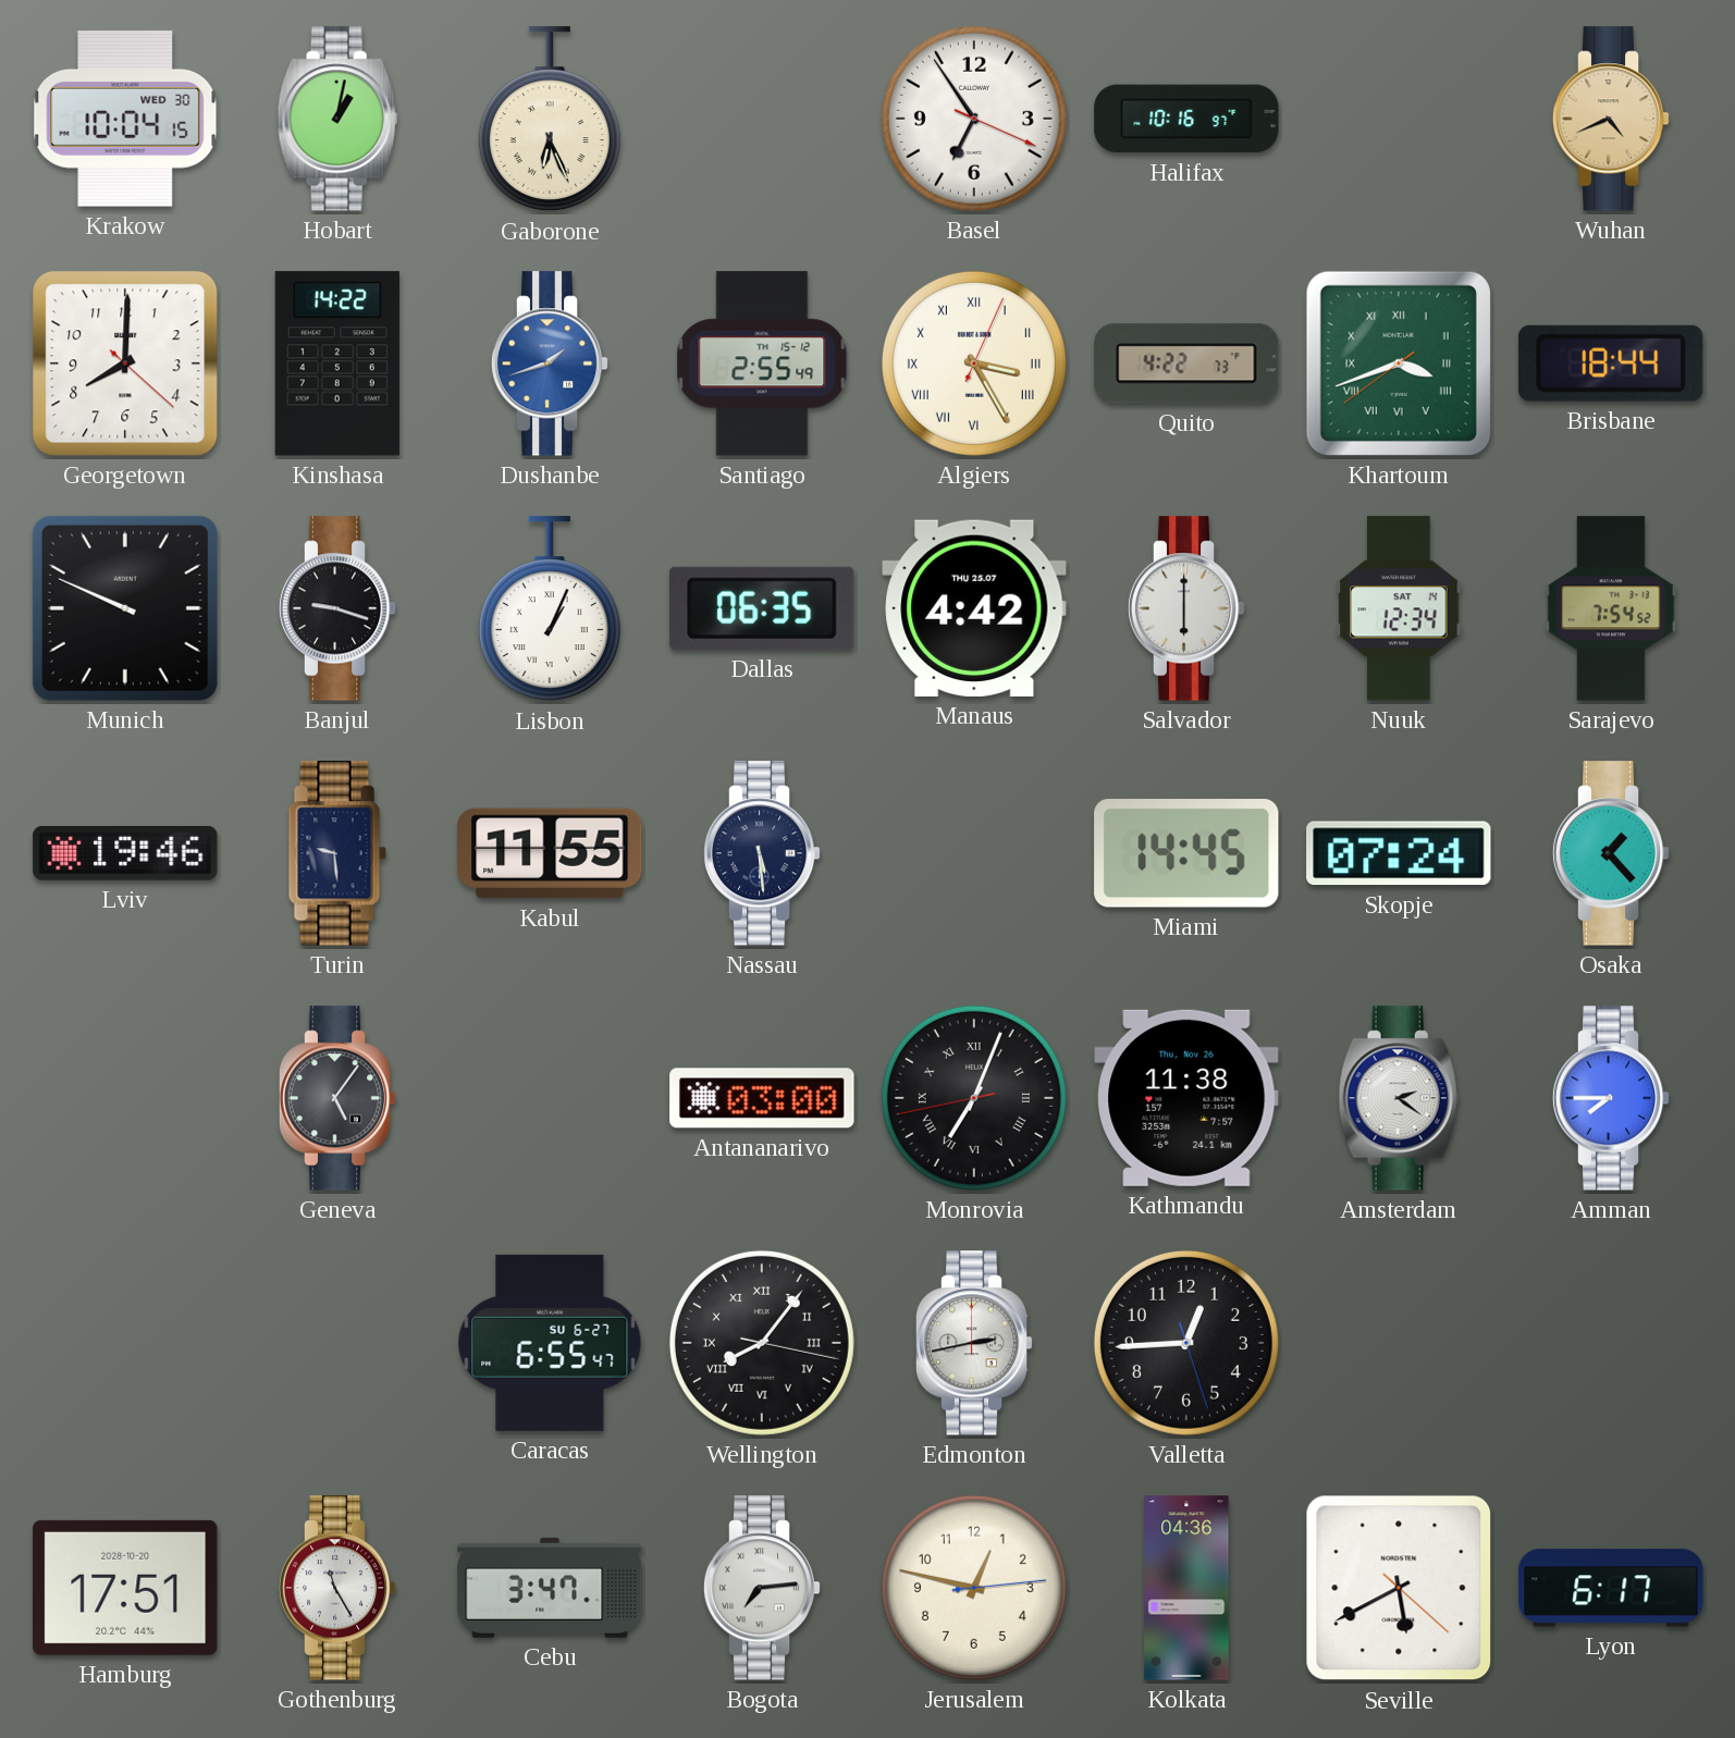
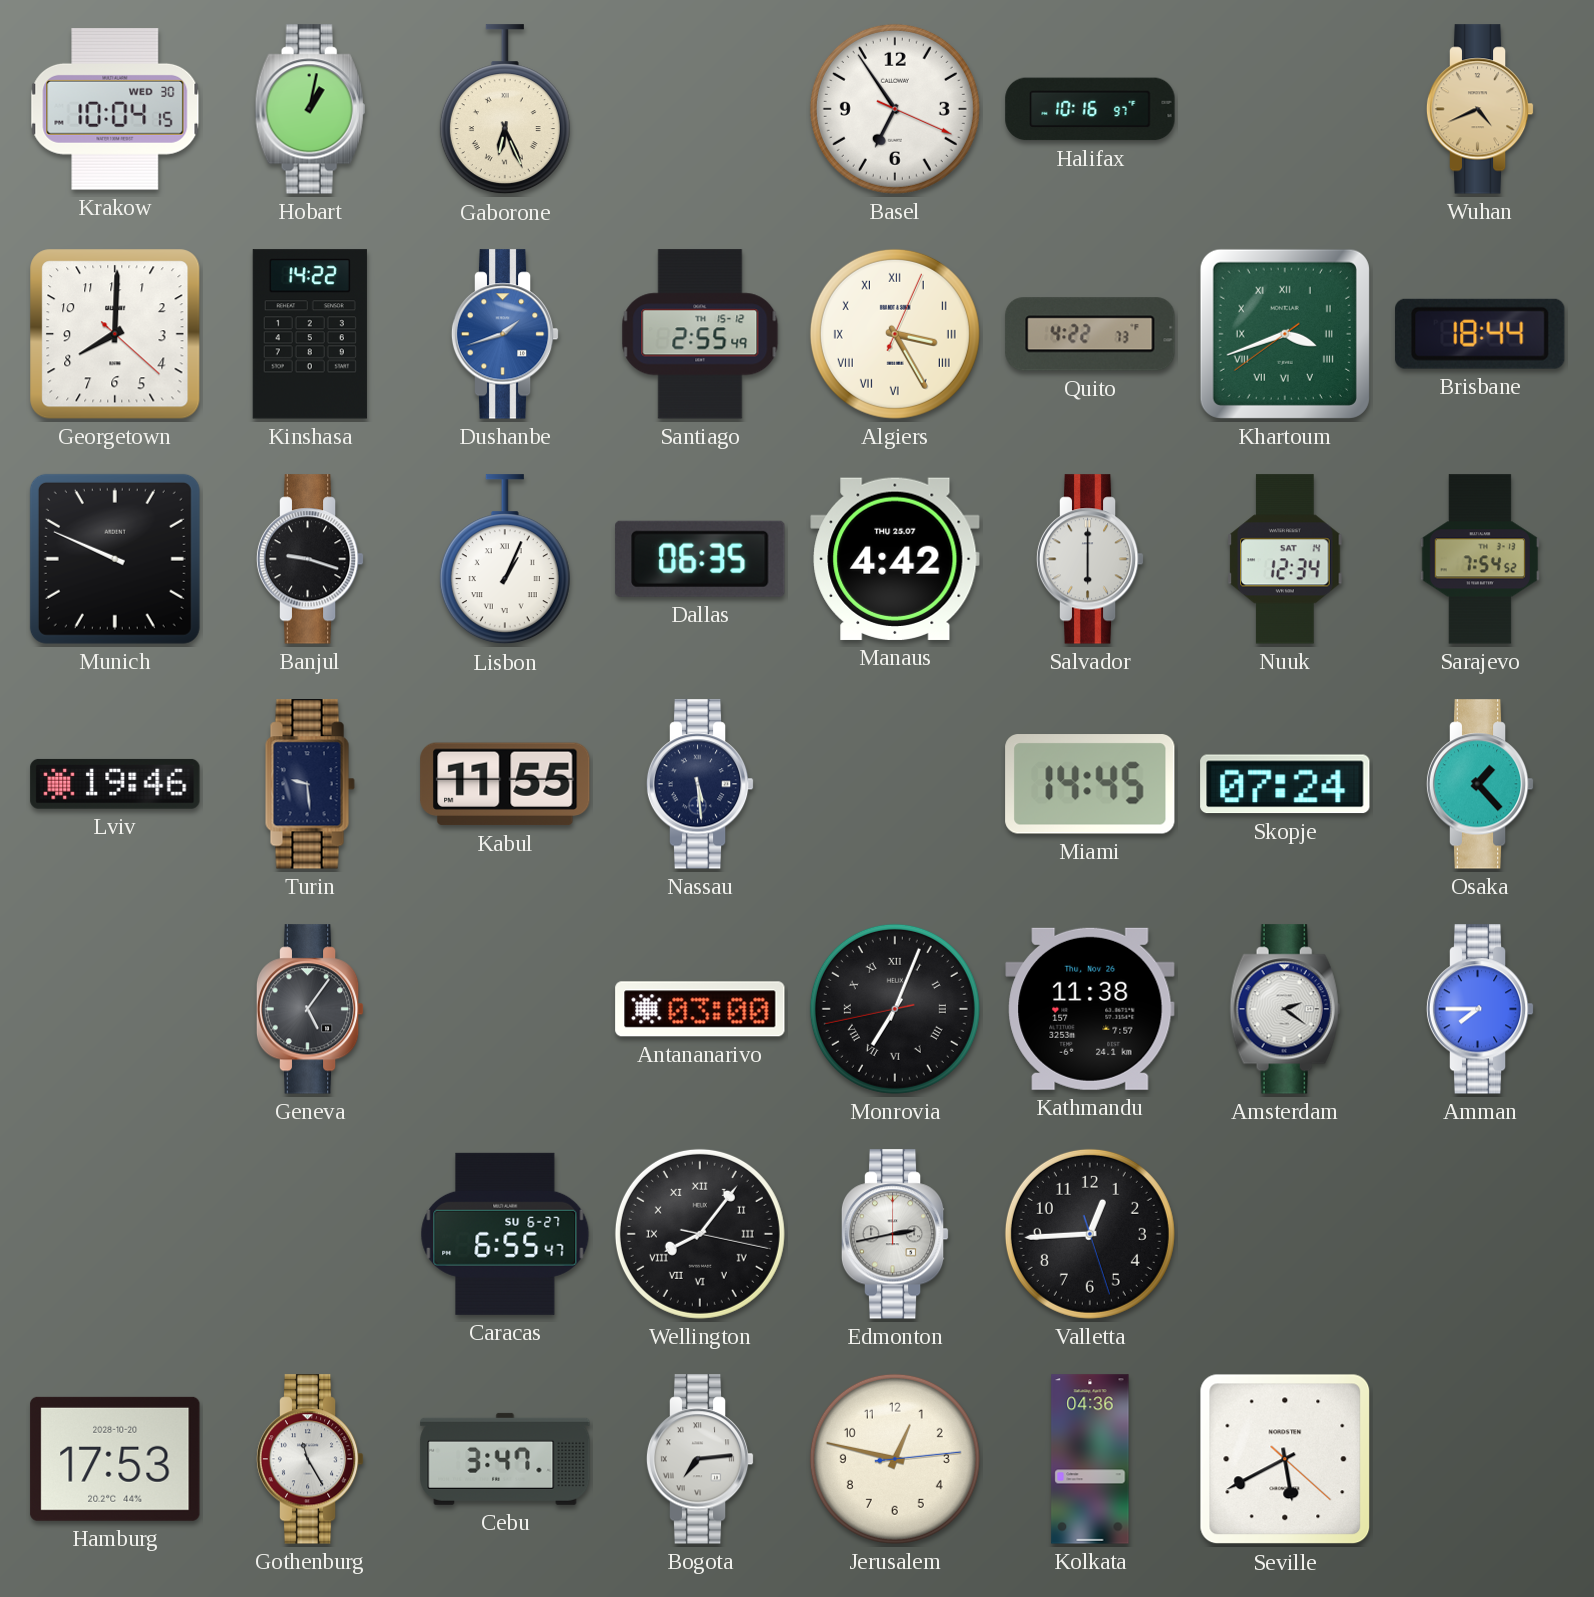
Hamburg: 17:51 -> 17:53
Lyon: 6:17 -> none
